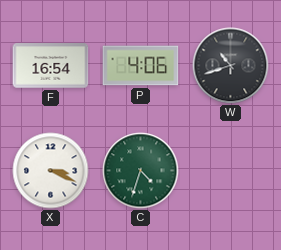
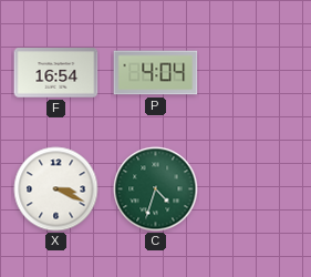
P: 4:06 -> 4:04
W: 10:42 -> none
